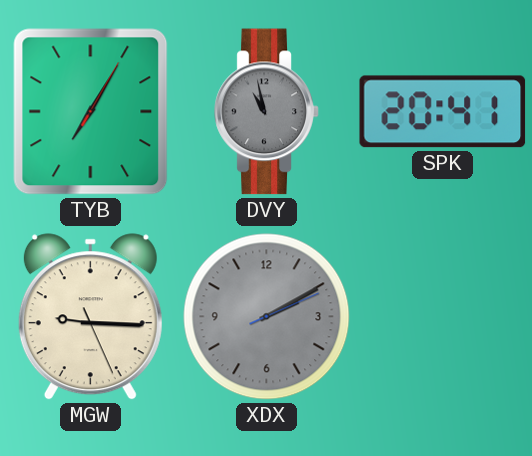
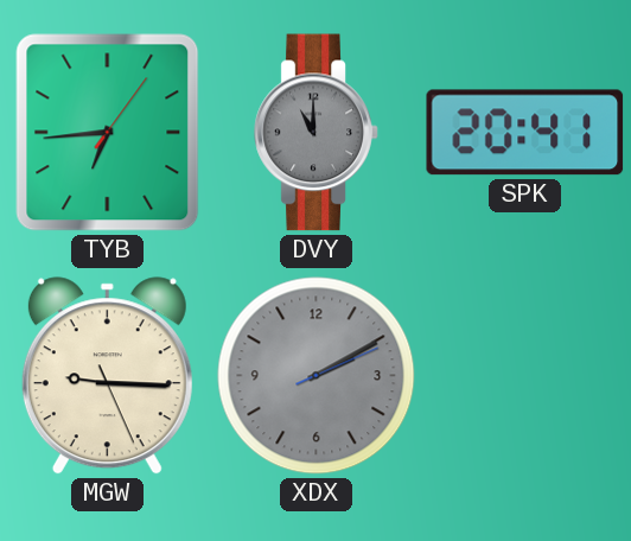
TYB: 7:05 -> 6:44
DVY: 10:58 -> 11:00
